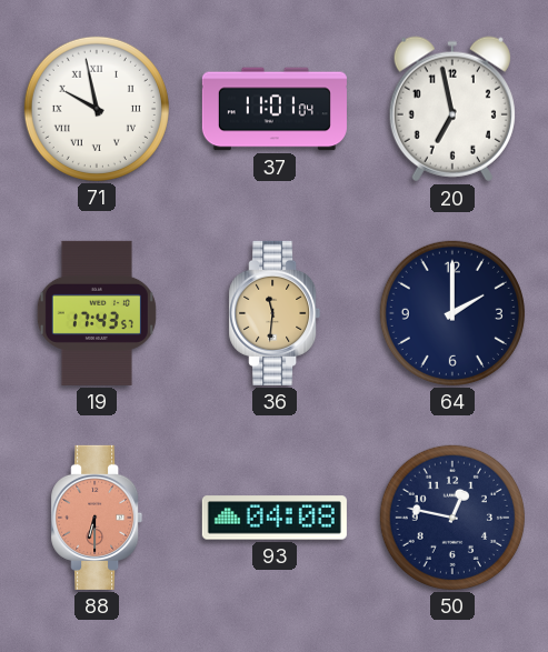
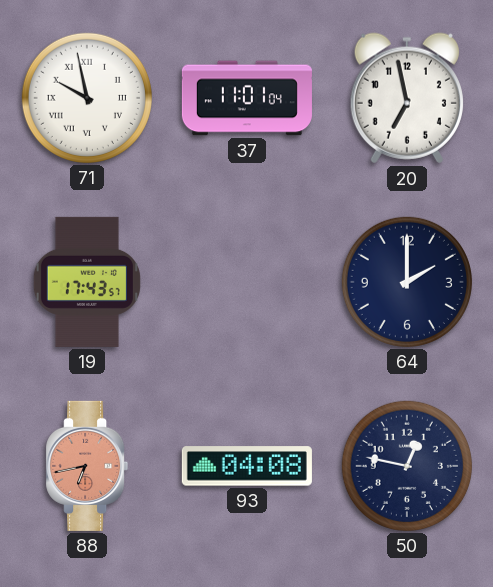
36: 11:31 -> none
88: 6:30 -> 6:43
